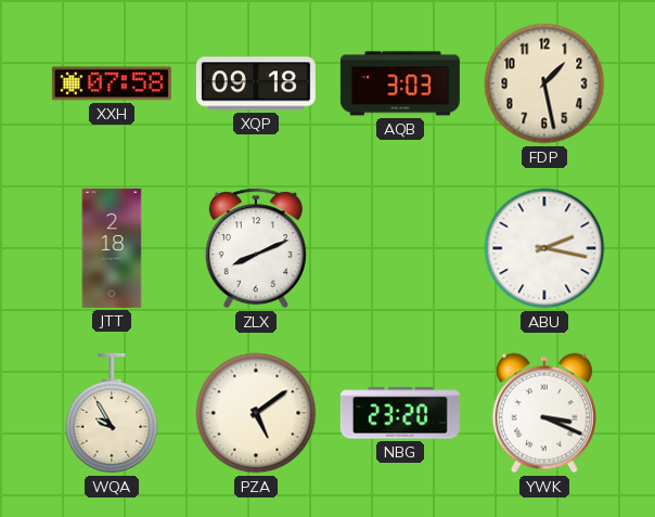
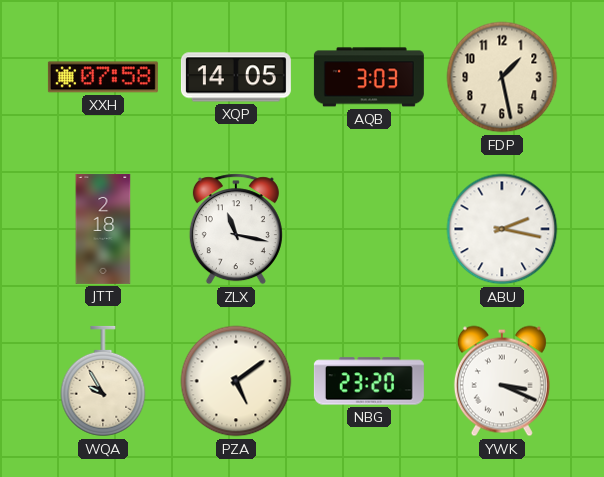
XQP: 09:18 -> 14:05
ZLX: 8:11 -> 11:17
